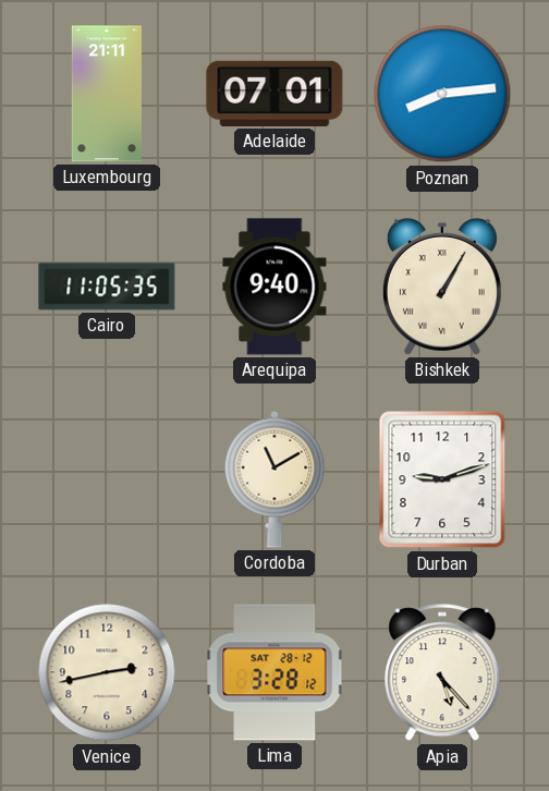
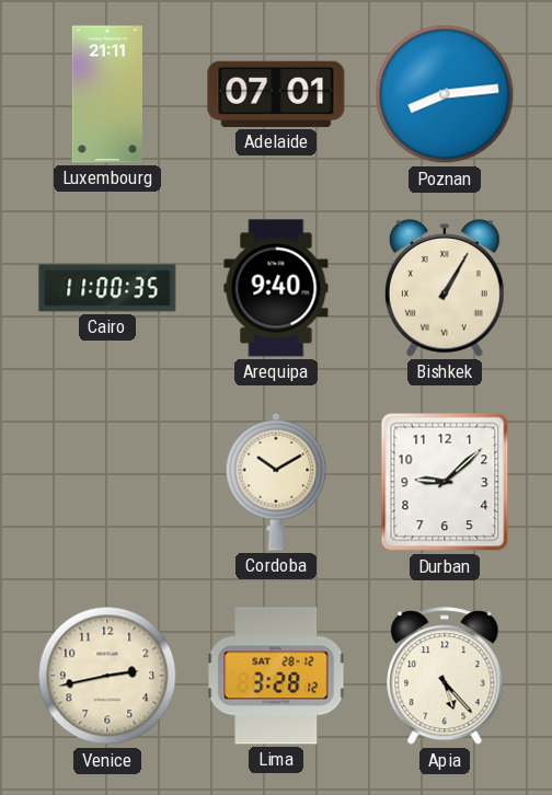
Cairo: 11:05 -> 11:00
Cordoba: 11:10 -> 10:10
Durban: 9:12 -> 9:08
